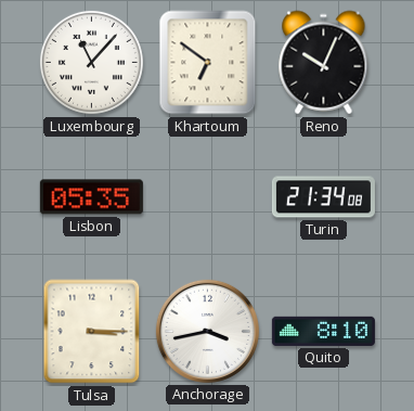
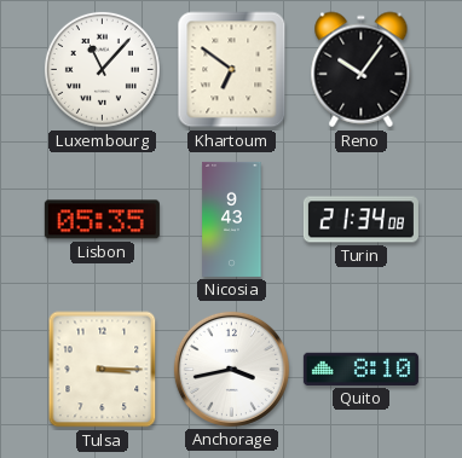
Reno: 10:04 -> 10:06
Nicosia: none -> 9:43
